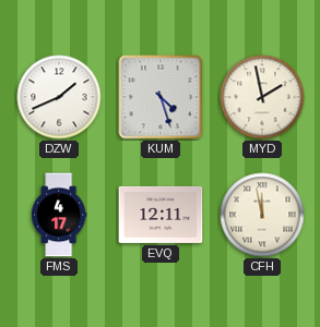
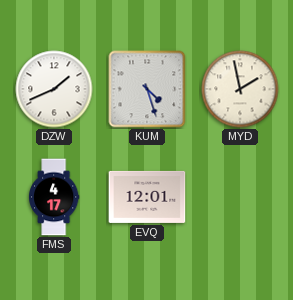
EVQ: 12:11 -> 12:01
CFH: 11:58 -> none
